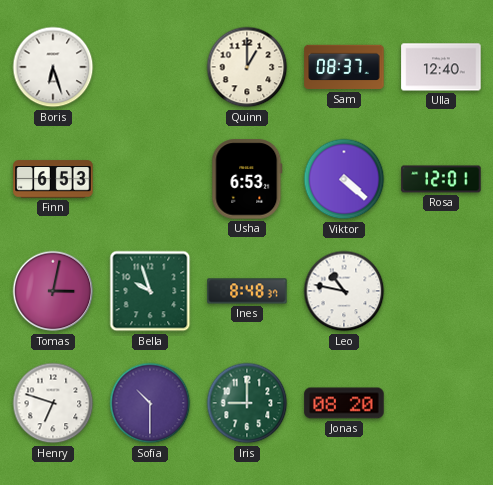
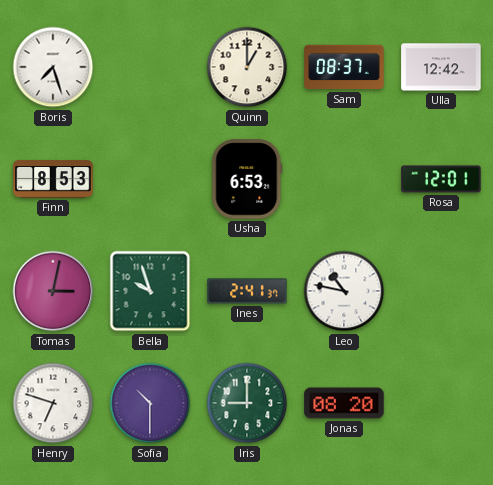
Boris: 6:27 -> 7:27
Ulla: 12:40 -> 12:42
Finn: 6:53 -> 8:53
Viktor: 4:22 -> none
Ines: 8:48 -> 2:41
